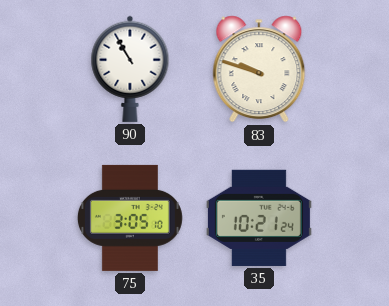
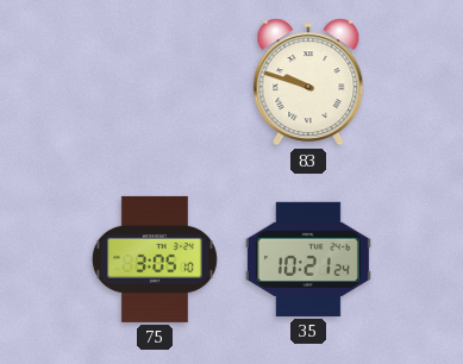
90: 10:55 -> none
